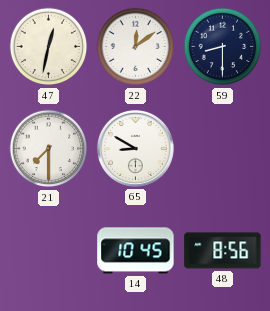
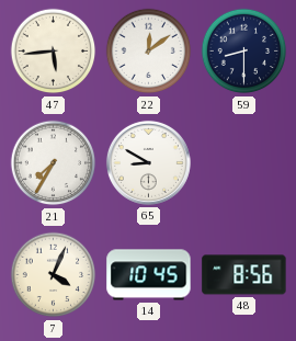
47: 12:32 -> 5:44
21: 7:30 -> 7:35
7: none -> 4:04
